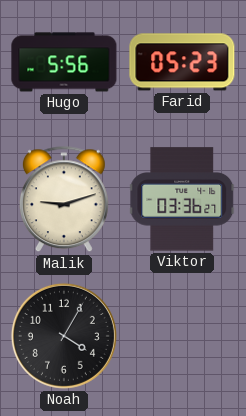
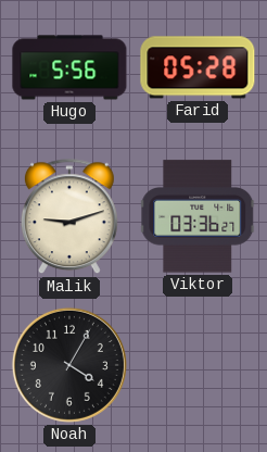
Farid: 05:23 -> 05:28
